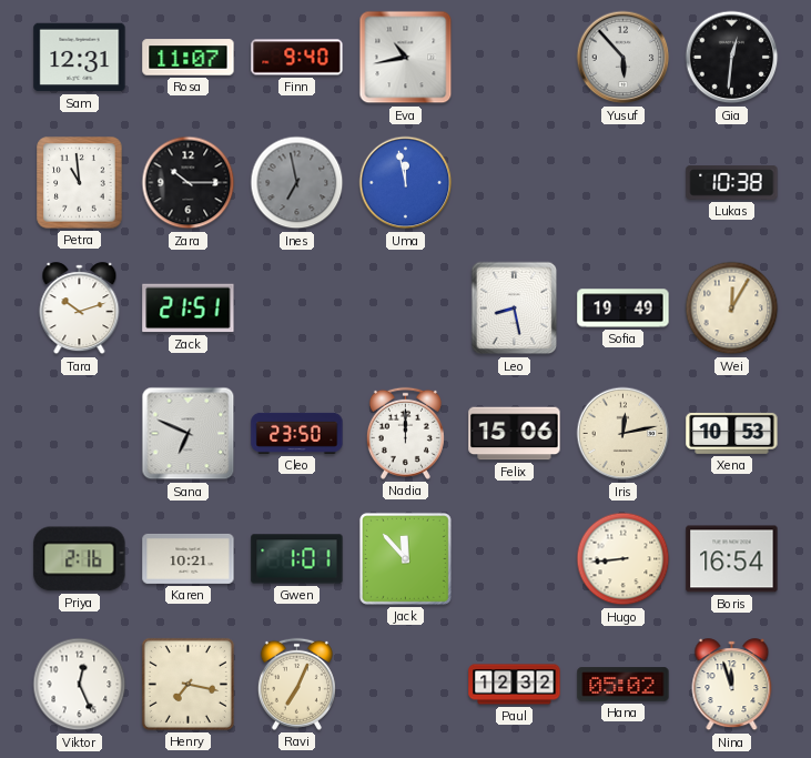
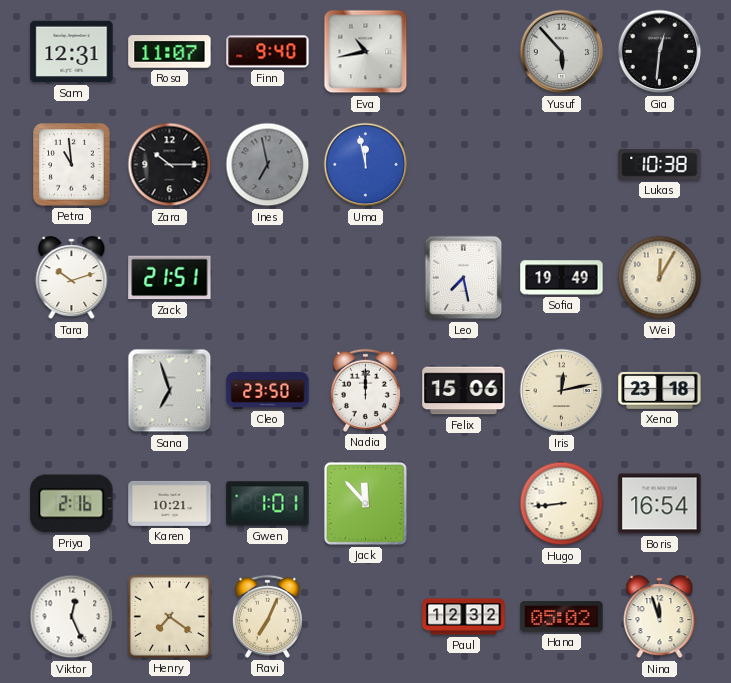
Leo: 8:28 -> 7:28
Sana: 6:49 -> 6:57
Xena: 10:53 -> 23:18
Henry: 7:17 -> 7:21
